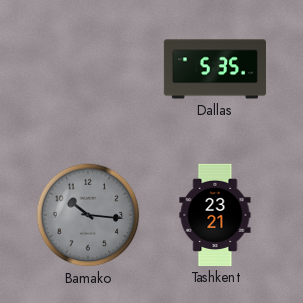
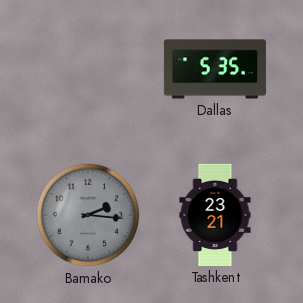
Bamako: 10:16 -> 2:16
